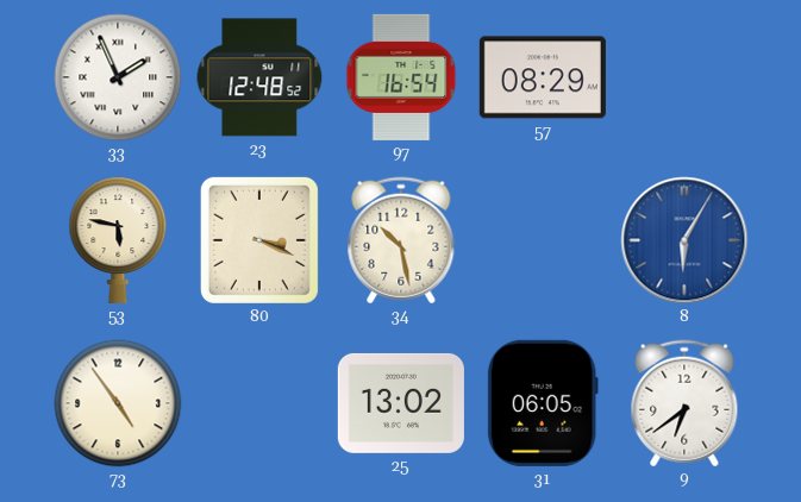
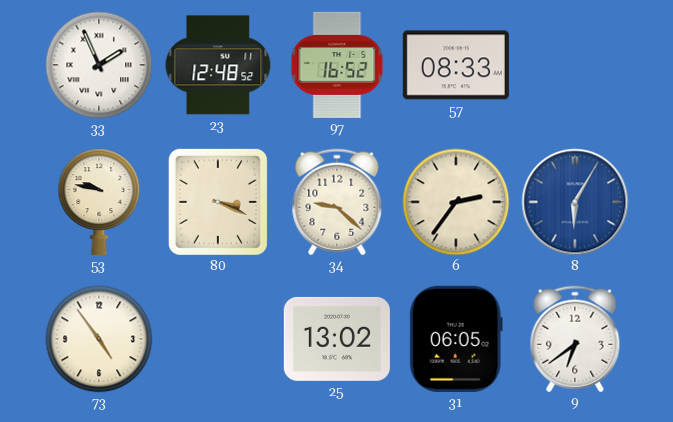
97: 16:54 -> 16:52
57: 08:29 -> 08:33
53: 5:47 -> 9:47
34: 10:28 -> 9:22
6: none -> 2:36
